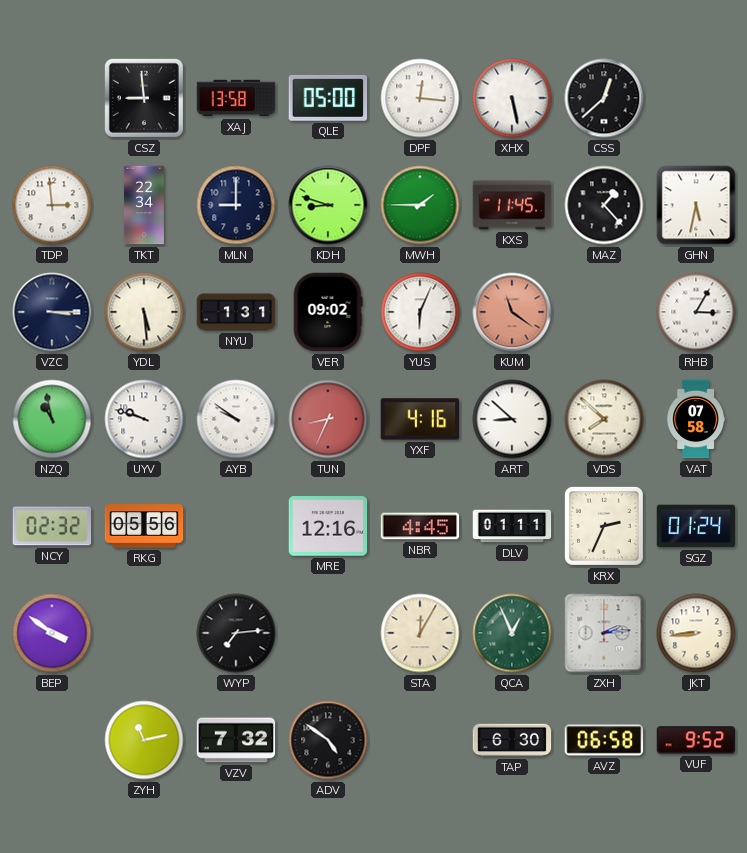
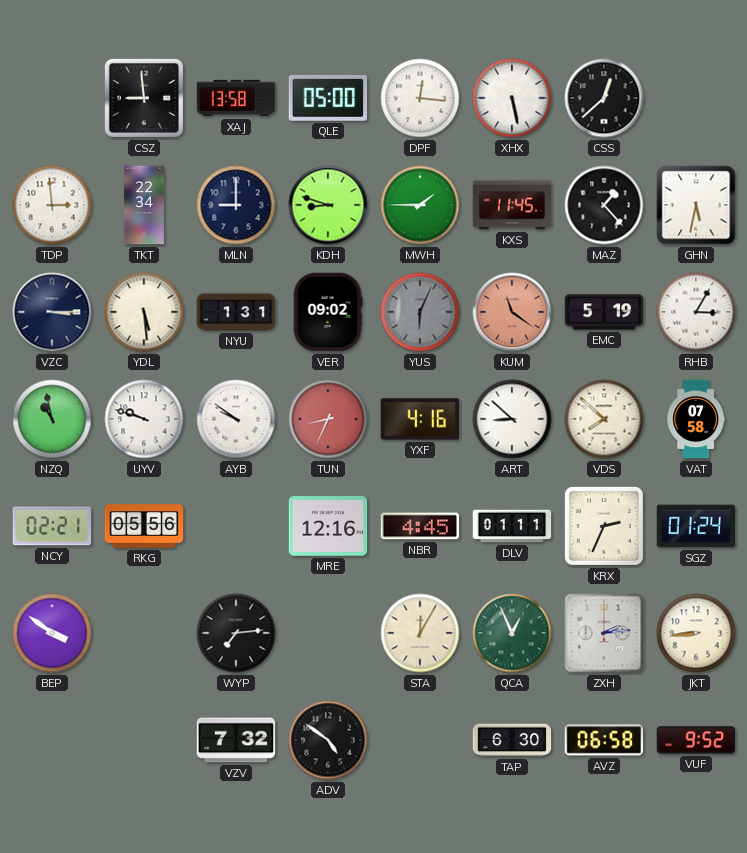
YUS dial: white -> grey
EMC: none -> 5:19
NCY: 02:32 -> 02:21
ZYH: 11:13 -> none
